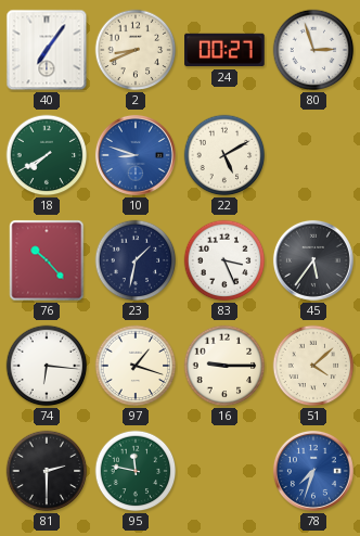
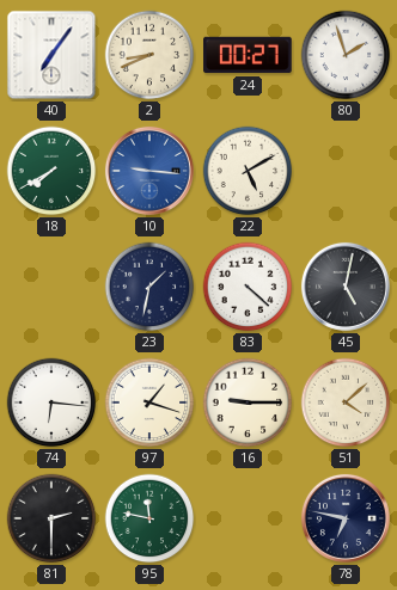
80: 2:57 -> 1:57
10: 8:48 -> 9:16
76: 10:23 -> none
83: 3:26 -> 4:22
45: 5:36 -> 5:02
78: 7:33 -> 6:47
78 dial: blue -> navy
